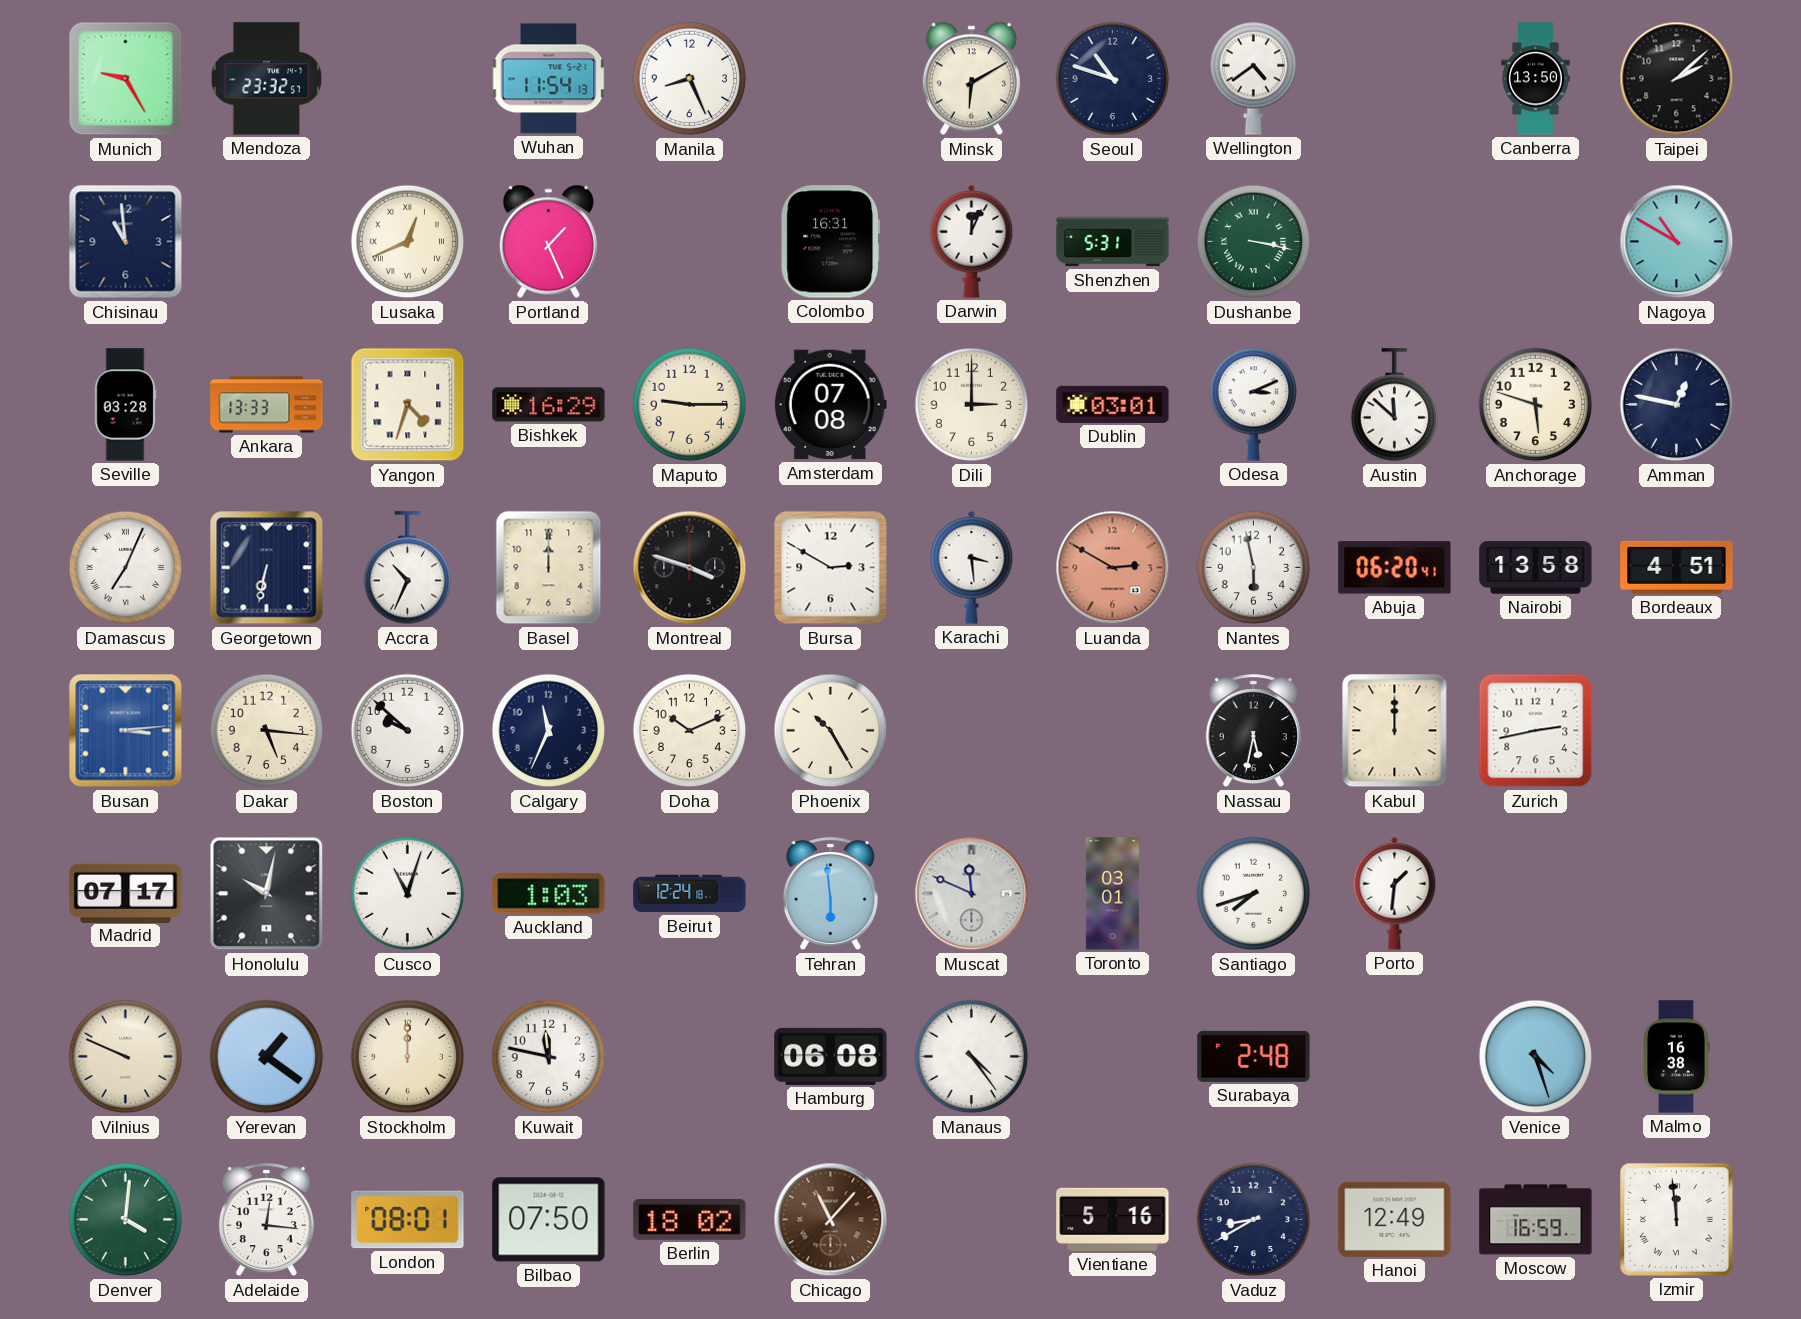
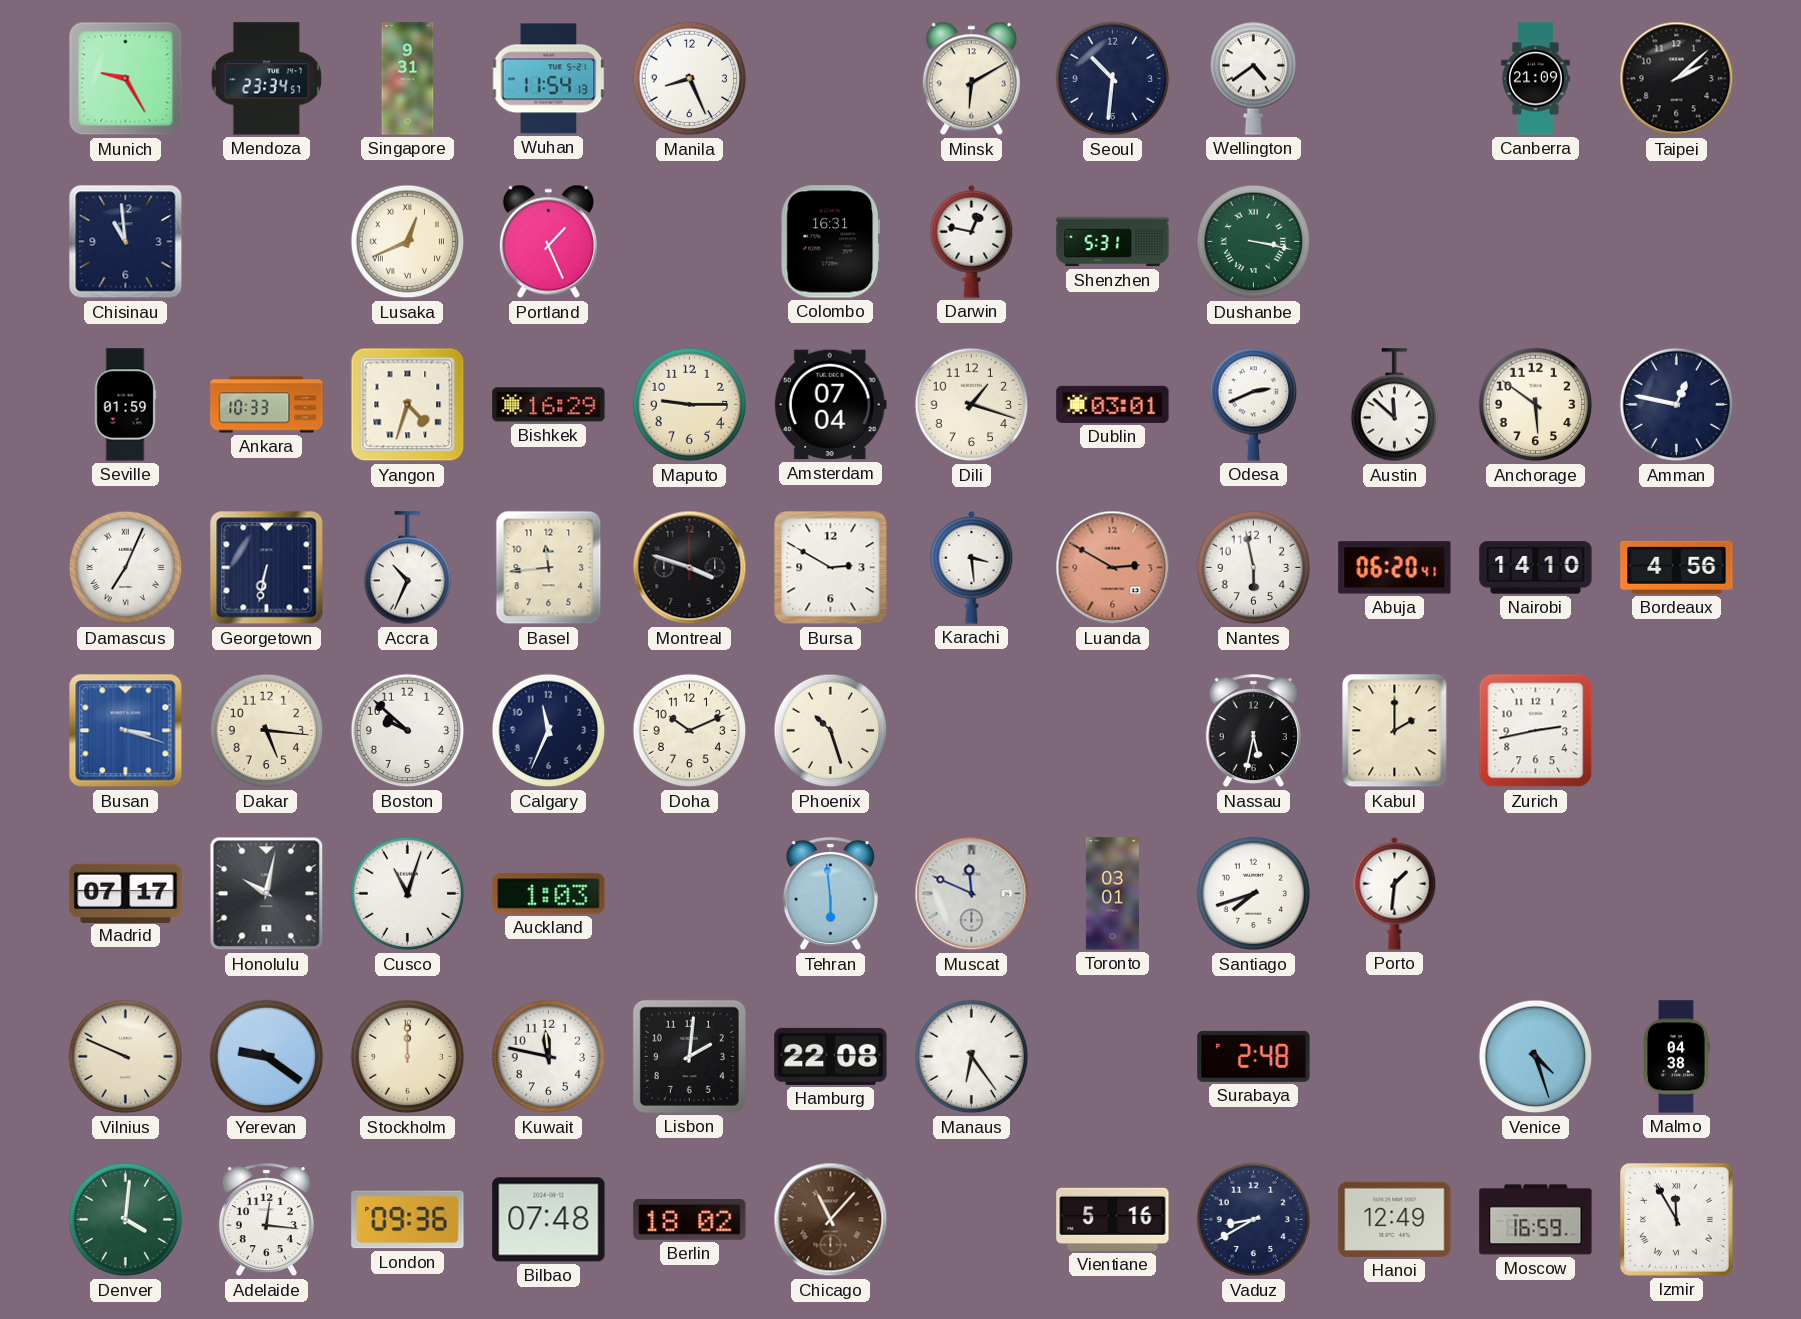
Mendoza: 23:32 -> 23:34
Singapore: none -> 9:31
Seoul: 10:48 -> 10:31
Canberra: 13:50 -> 21:09
Darwin: 12:04 -> 12:47
Nagoya: 10:50 -> none
Seville: 03:28 -> 01:59
Ankara: 13:33 -> 10:33
Amsterdam: 07:08 -> 07:04
Dili: 3:00 -> 1:18
Odesa: 3:11 -> 2:41
Anchorage: 5:48 -> 5:51
Basel: 12:00 -> 11:44
Nairobi: 13:58 -> 14:10
Bordeaux: 4:51 -> 4:56
Busan: 3:14 -> 3:18
Phoenix: 10:25 -> 10:27
Kabul: 12:00 -> 2:00
Beirut: 12:24 -> none
Yerevan: 1:21 -> 9:21
Lisbon: none -> 2:01
Hamburg: 06:08 -> 22:08
Manaus: 4:24 -> 6:24
Malmo: 16:38 -> 04:38
London: 08:01 -> 09:36
Bilbao: 07:50 -> 07:48
Izmir: 11:59 -> 11:55
